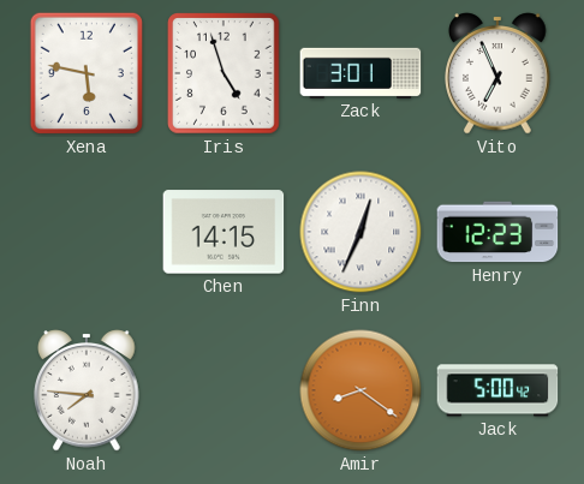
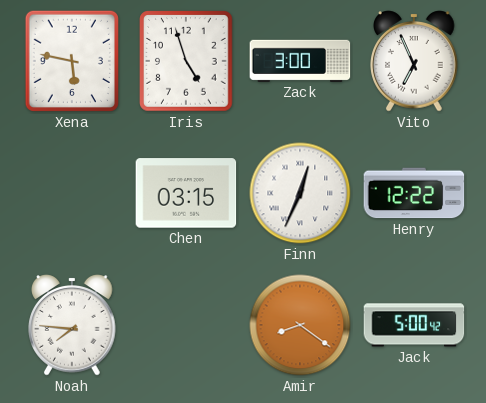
Zack: 3:01 -> 3:00
Chen: 14:15 -> 03:15
Henry: 12:23 -> 12:22
